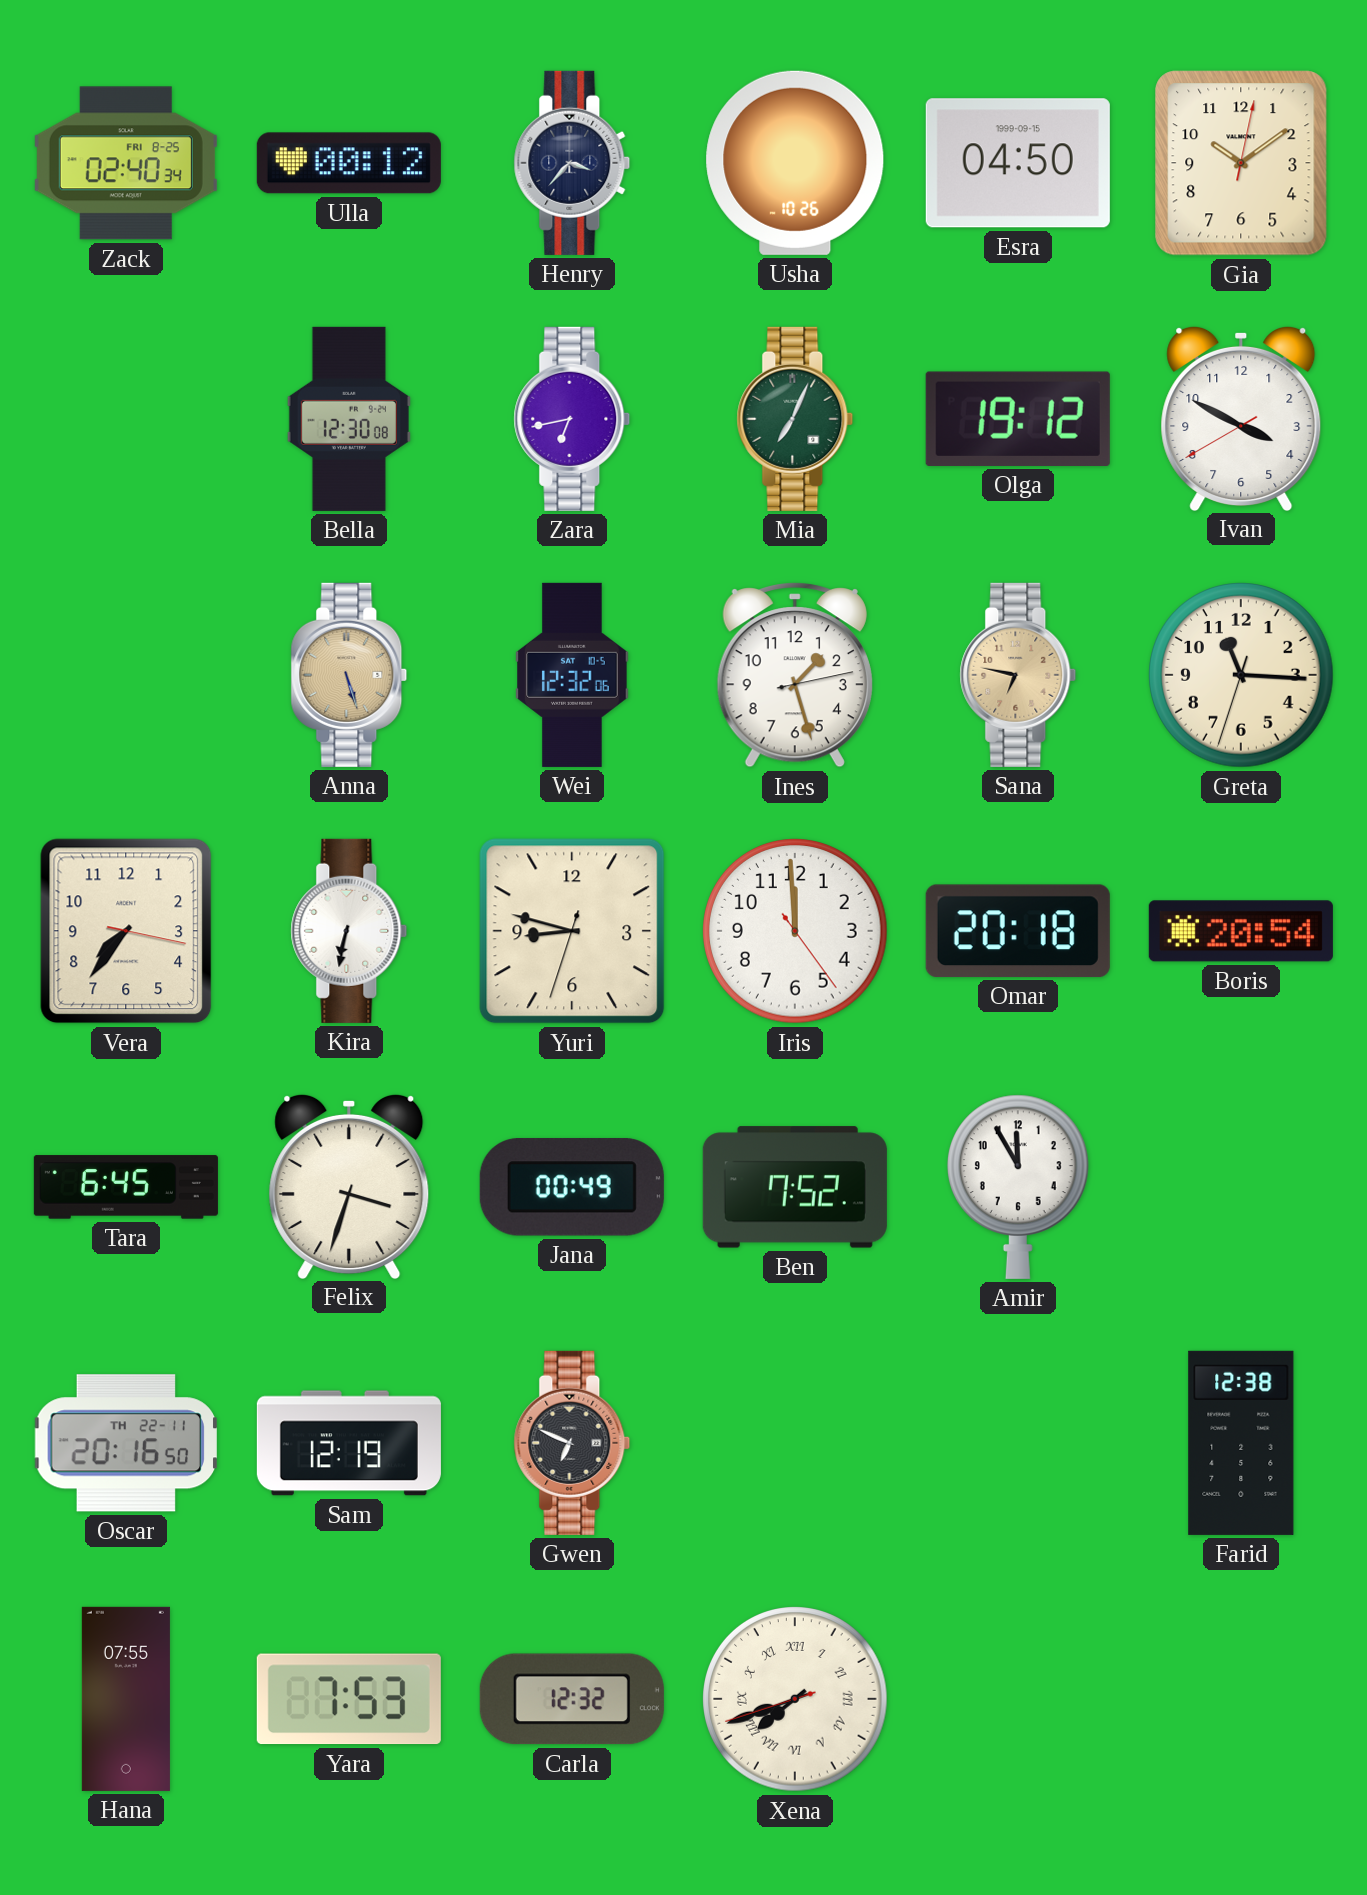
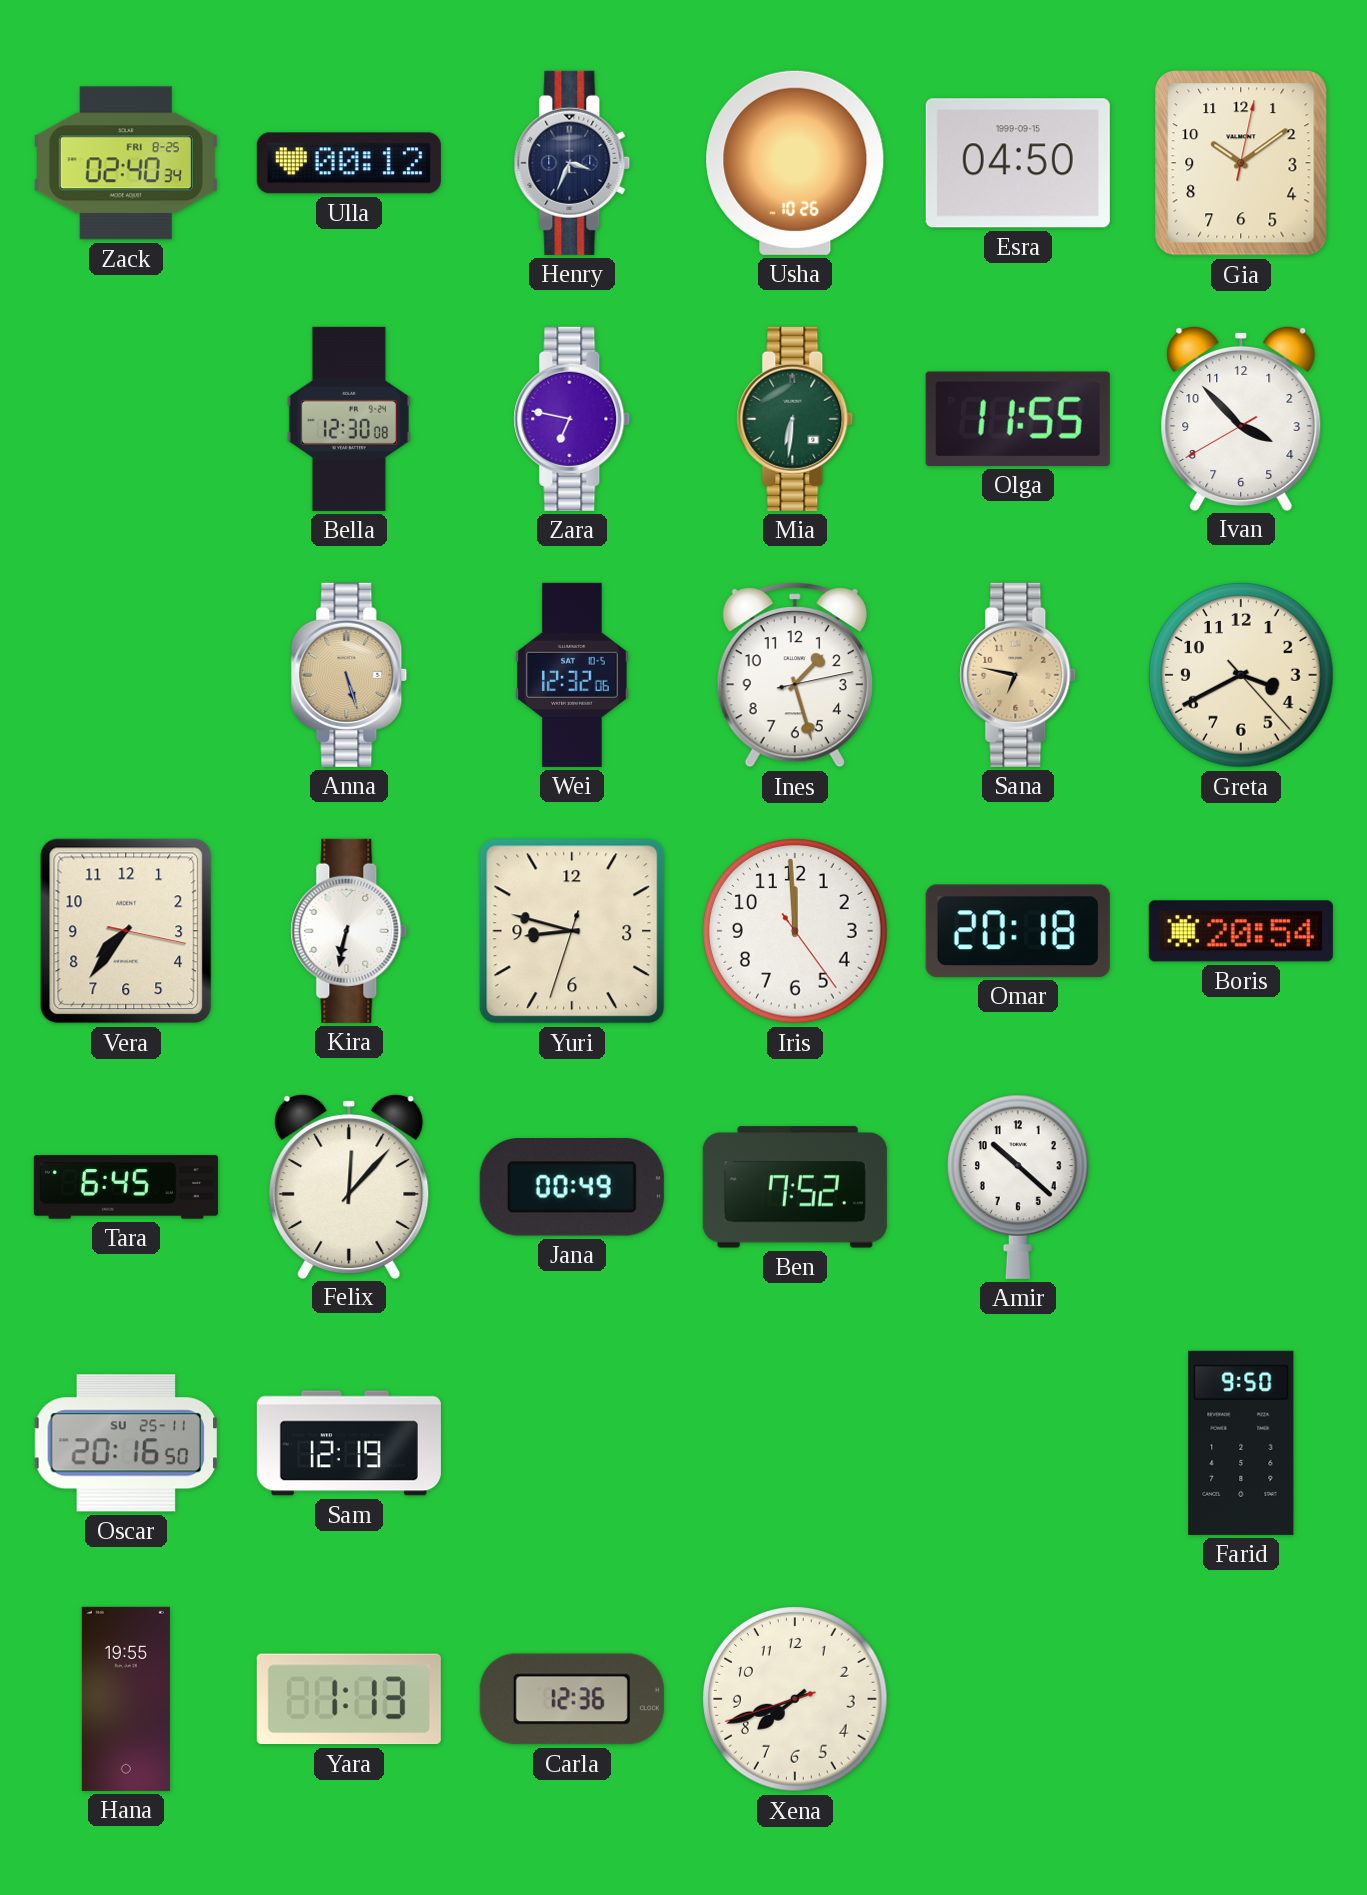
Henry: 3:37 -> 3:34
Zara: 6:43 -> 6:47
Mia: 7:04 -> 6:31
Olga: 19:12 -> 11:55
Ivan: 3:49 -> 3:52
Greta: 11:15 -> 3:40
Felix: 3:33 -> 12:07
Amir: 11:55 -> 10:22
Oscar date: TH 22-11 -> SU 25-11
Gwen: 6:49 -> none
Farid: 12:38 -> 9:50
Hana: 07:55 -> 19:55
Yara: 7:53 -> 1:13
Carla: 12:32 -> 12:36
Xena numerals: Roman -> Arabic
